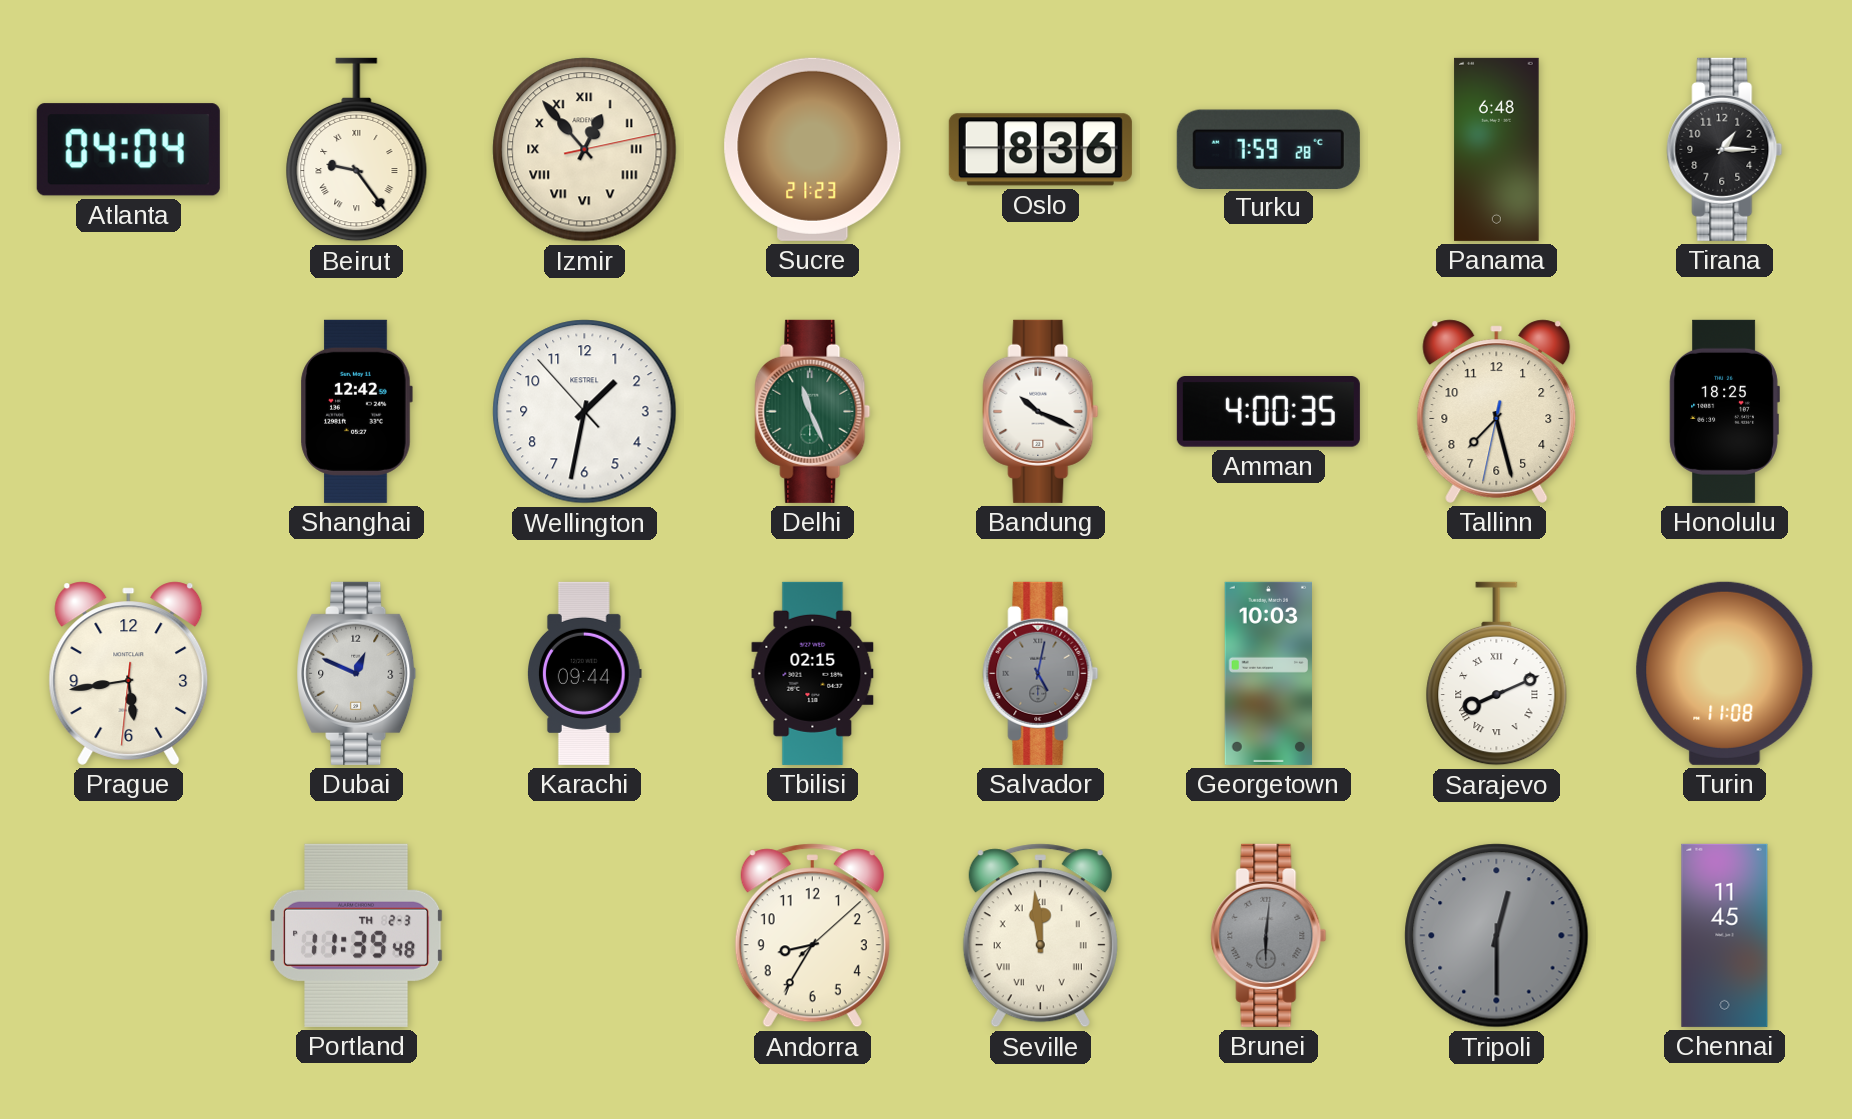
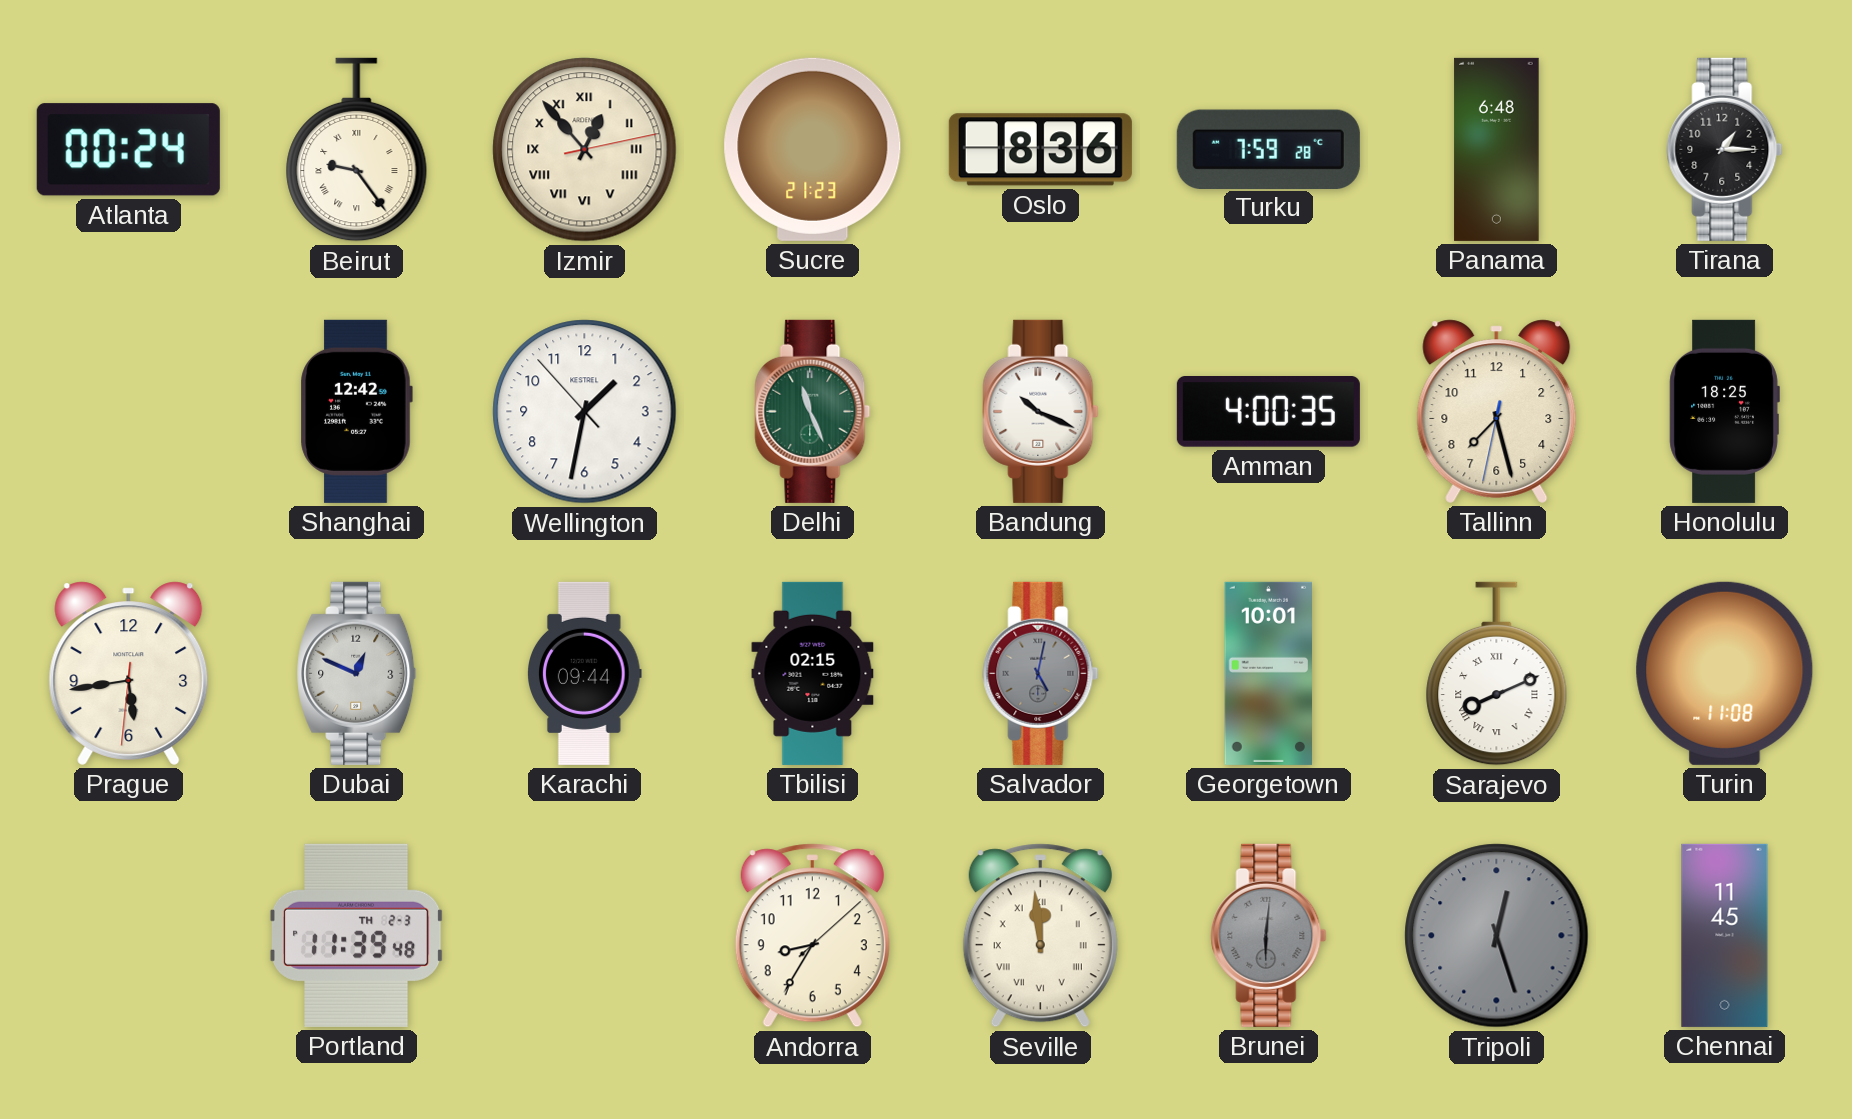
Atlanta: 04:04 -> 00:24
Georgetown: 10:03 -> 10:01
Tripoli: 12:30 -> 12:27
